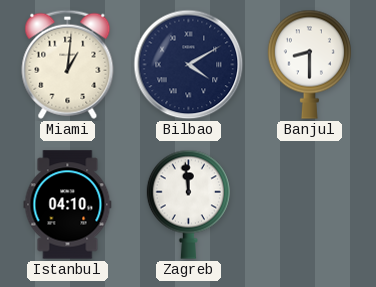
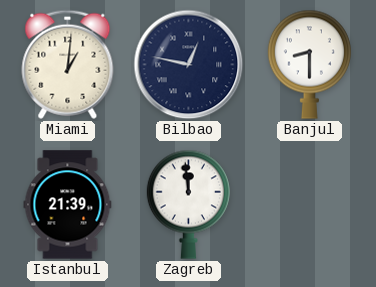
Bilbao: 4:10 -> 12:47
Istanbul: 04:10 -> 21:39
